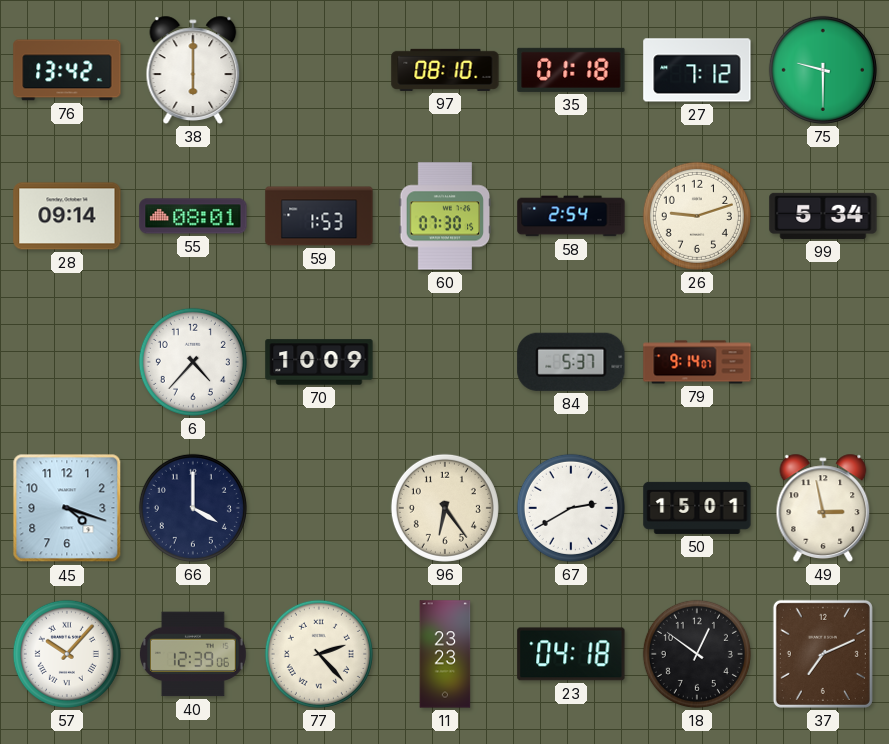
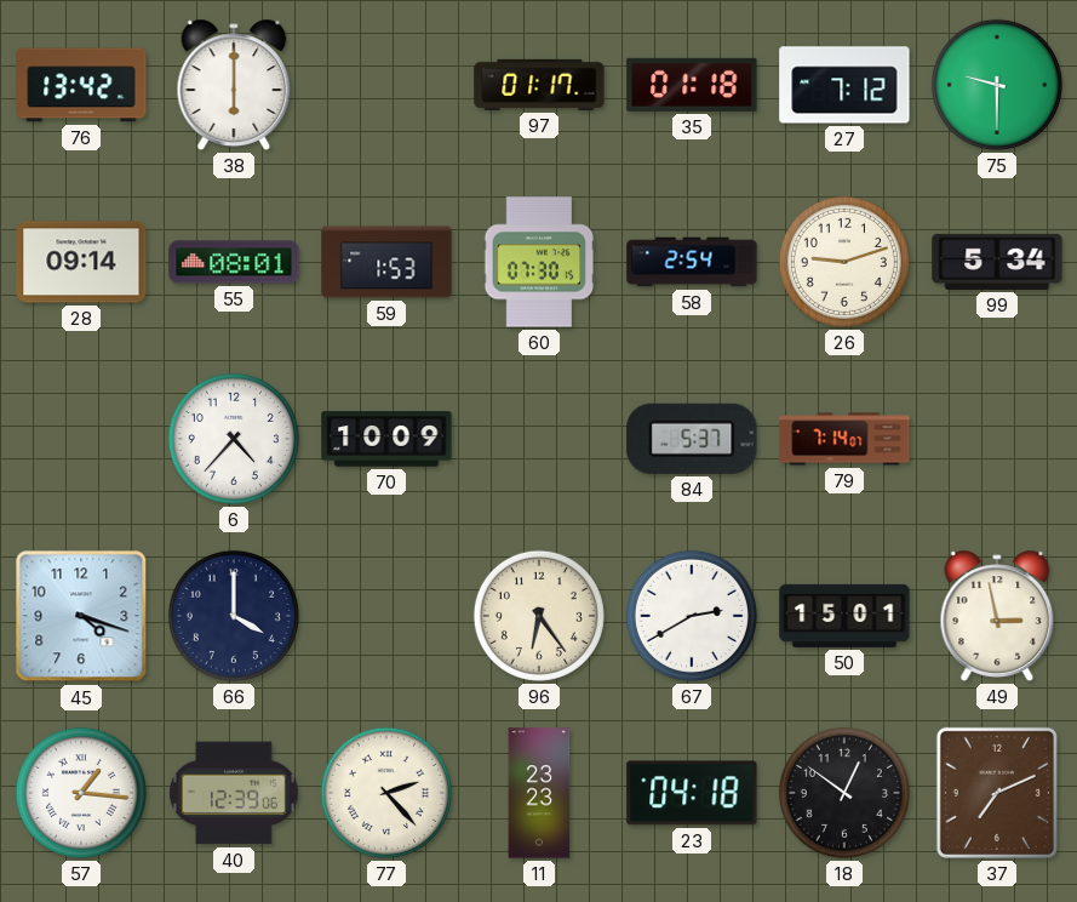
97: 08:10 -> 01:17
79: 9:14 -> 7:14
57: 10:07 -> 1:16
